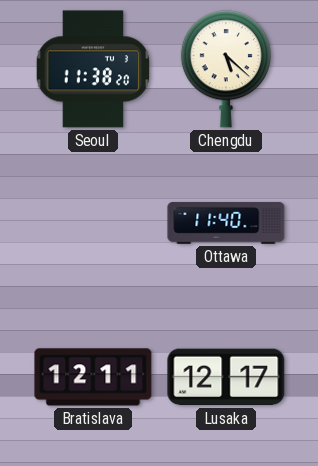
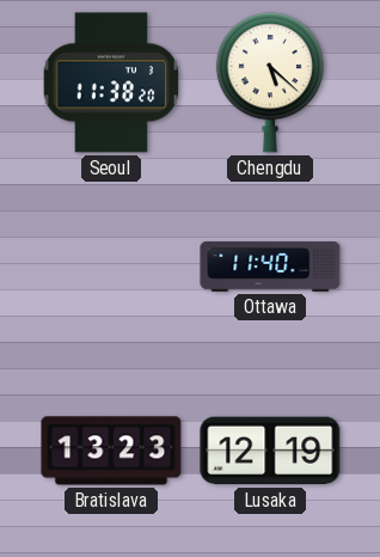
Bratislava: 12:11 -> 13:23
Lusaka: 12:17 -> 12:19
